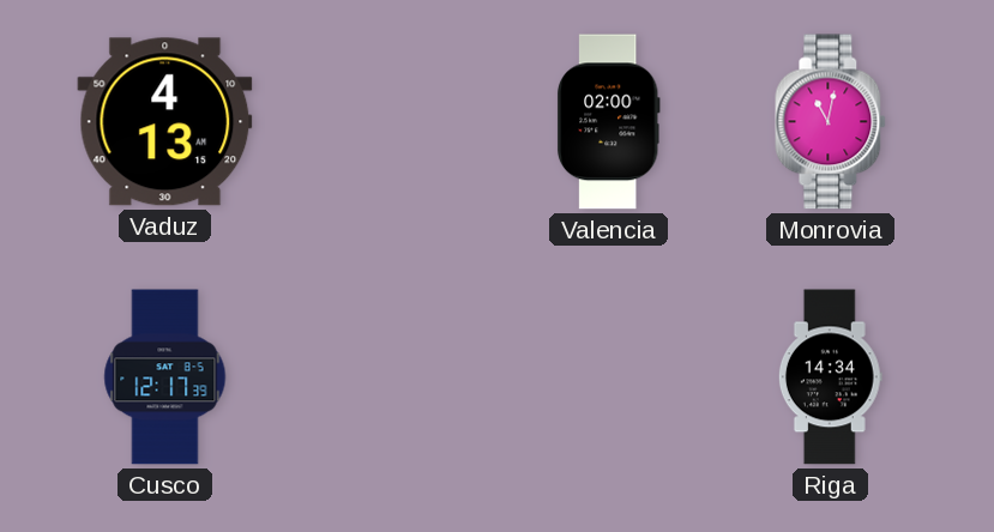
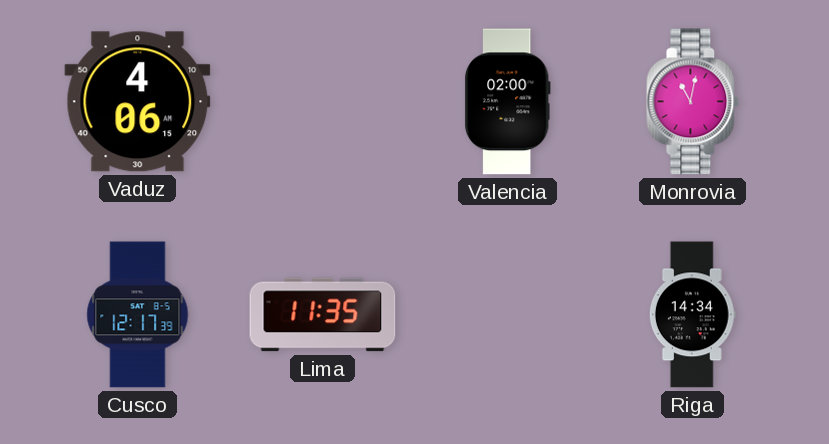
Vaduz: 4:13 -> 4:06
Lima: none -> 11:35
